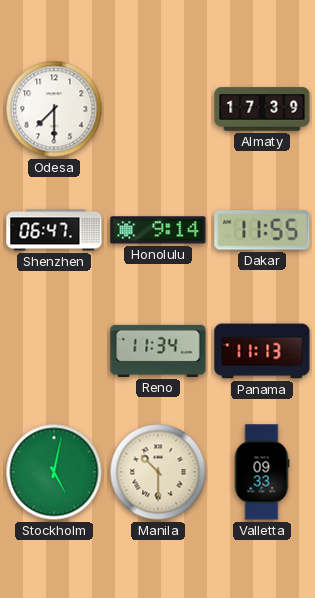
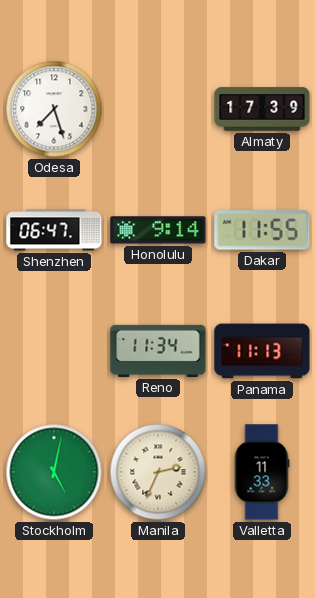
Odesa: 7:30 -> 7:27
Manila: 10:30 -> 2:34
Valletta: 09:33 -> 11:33
